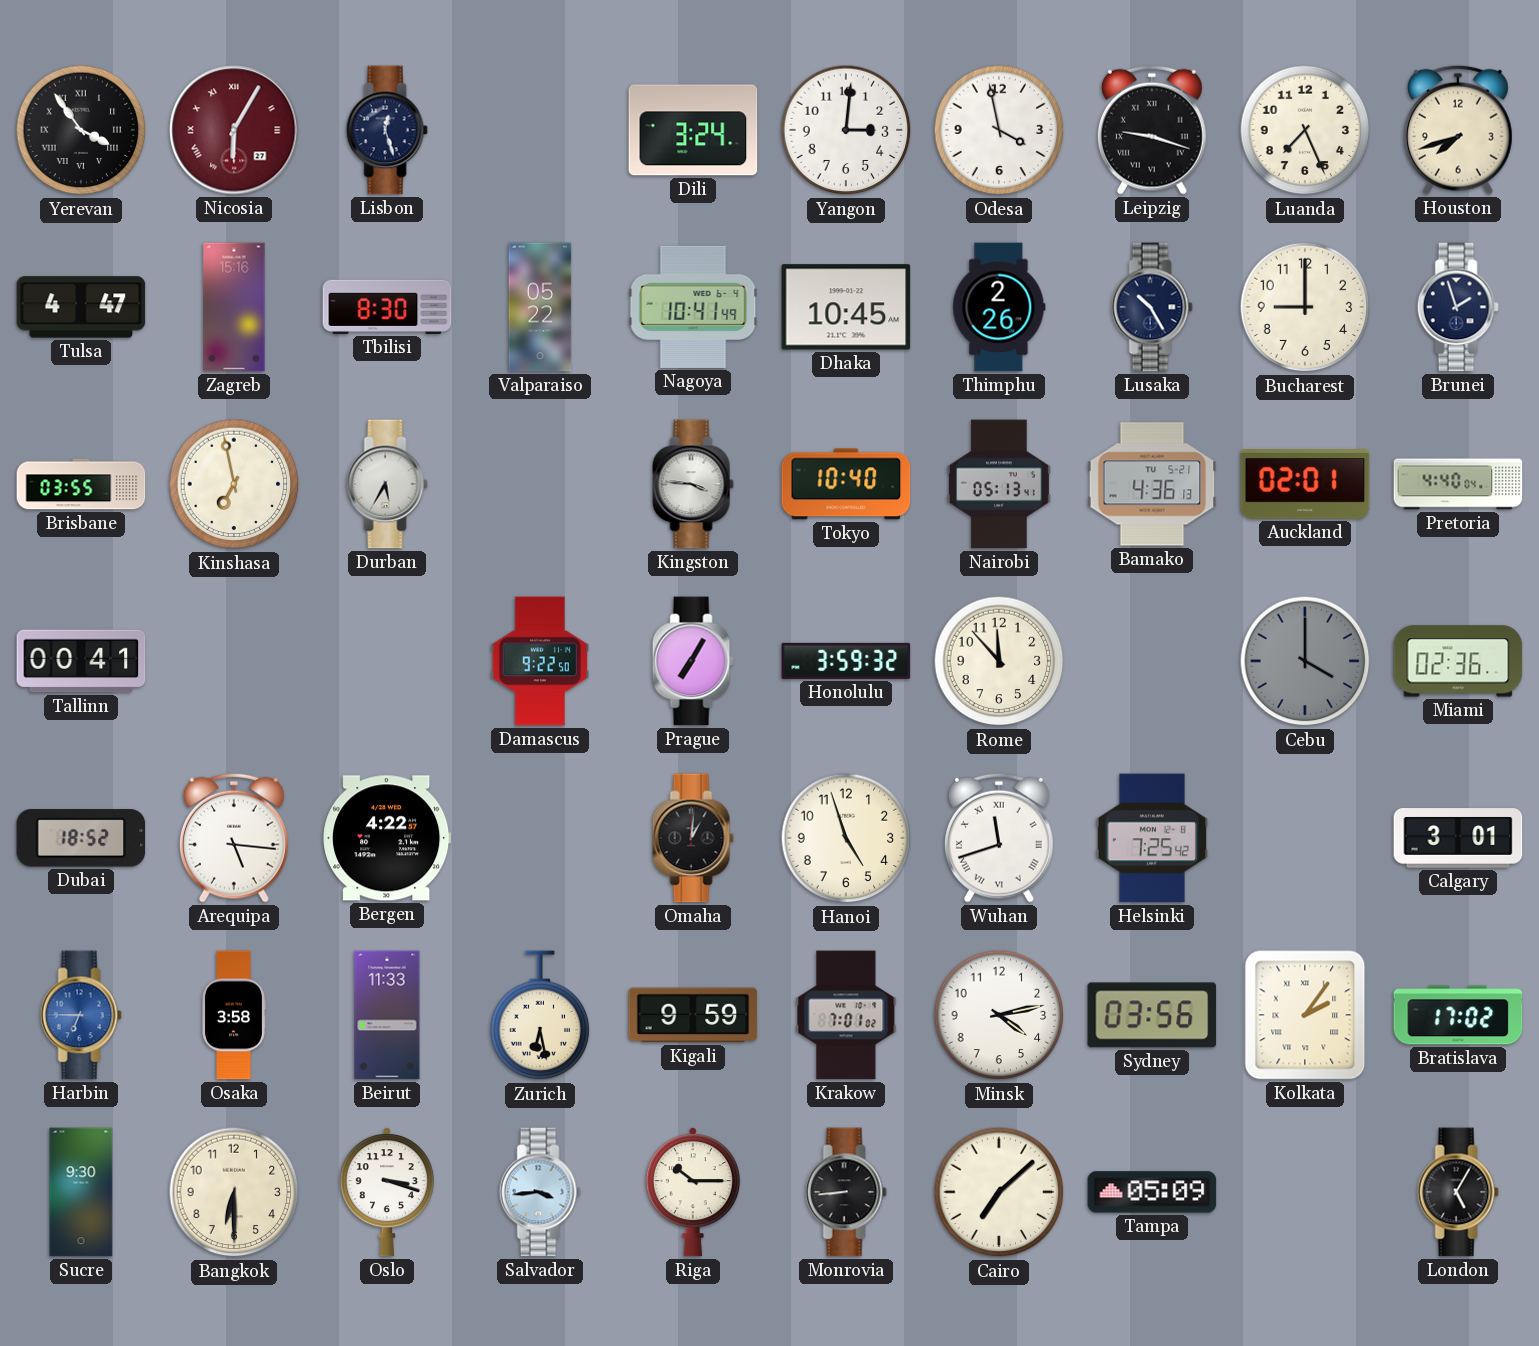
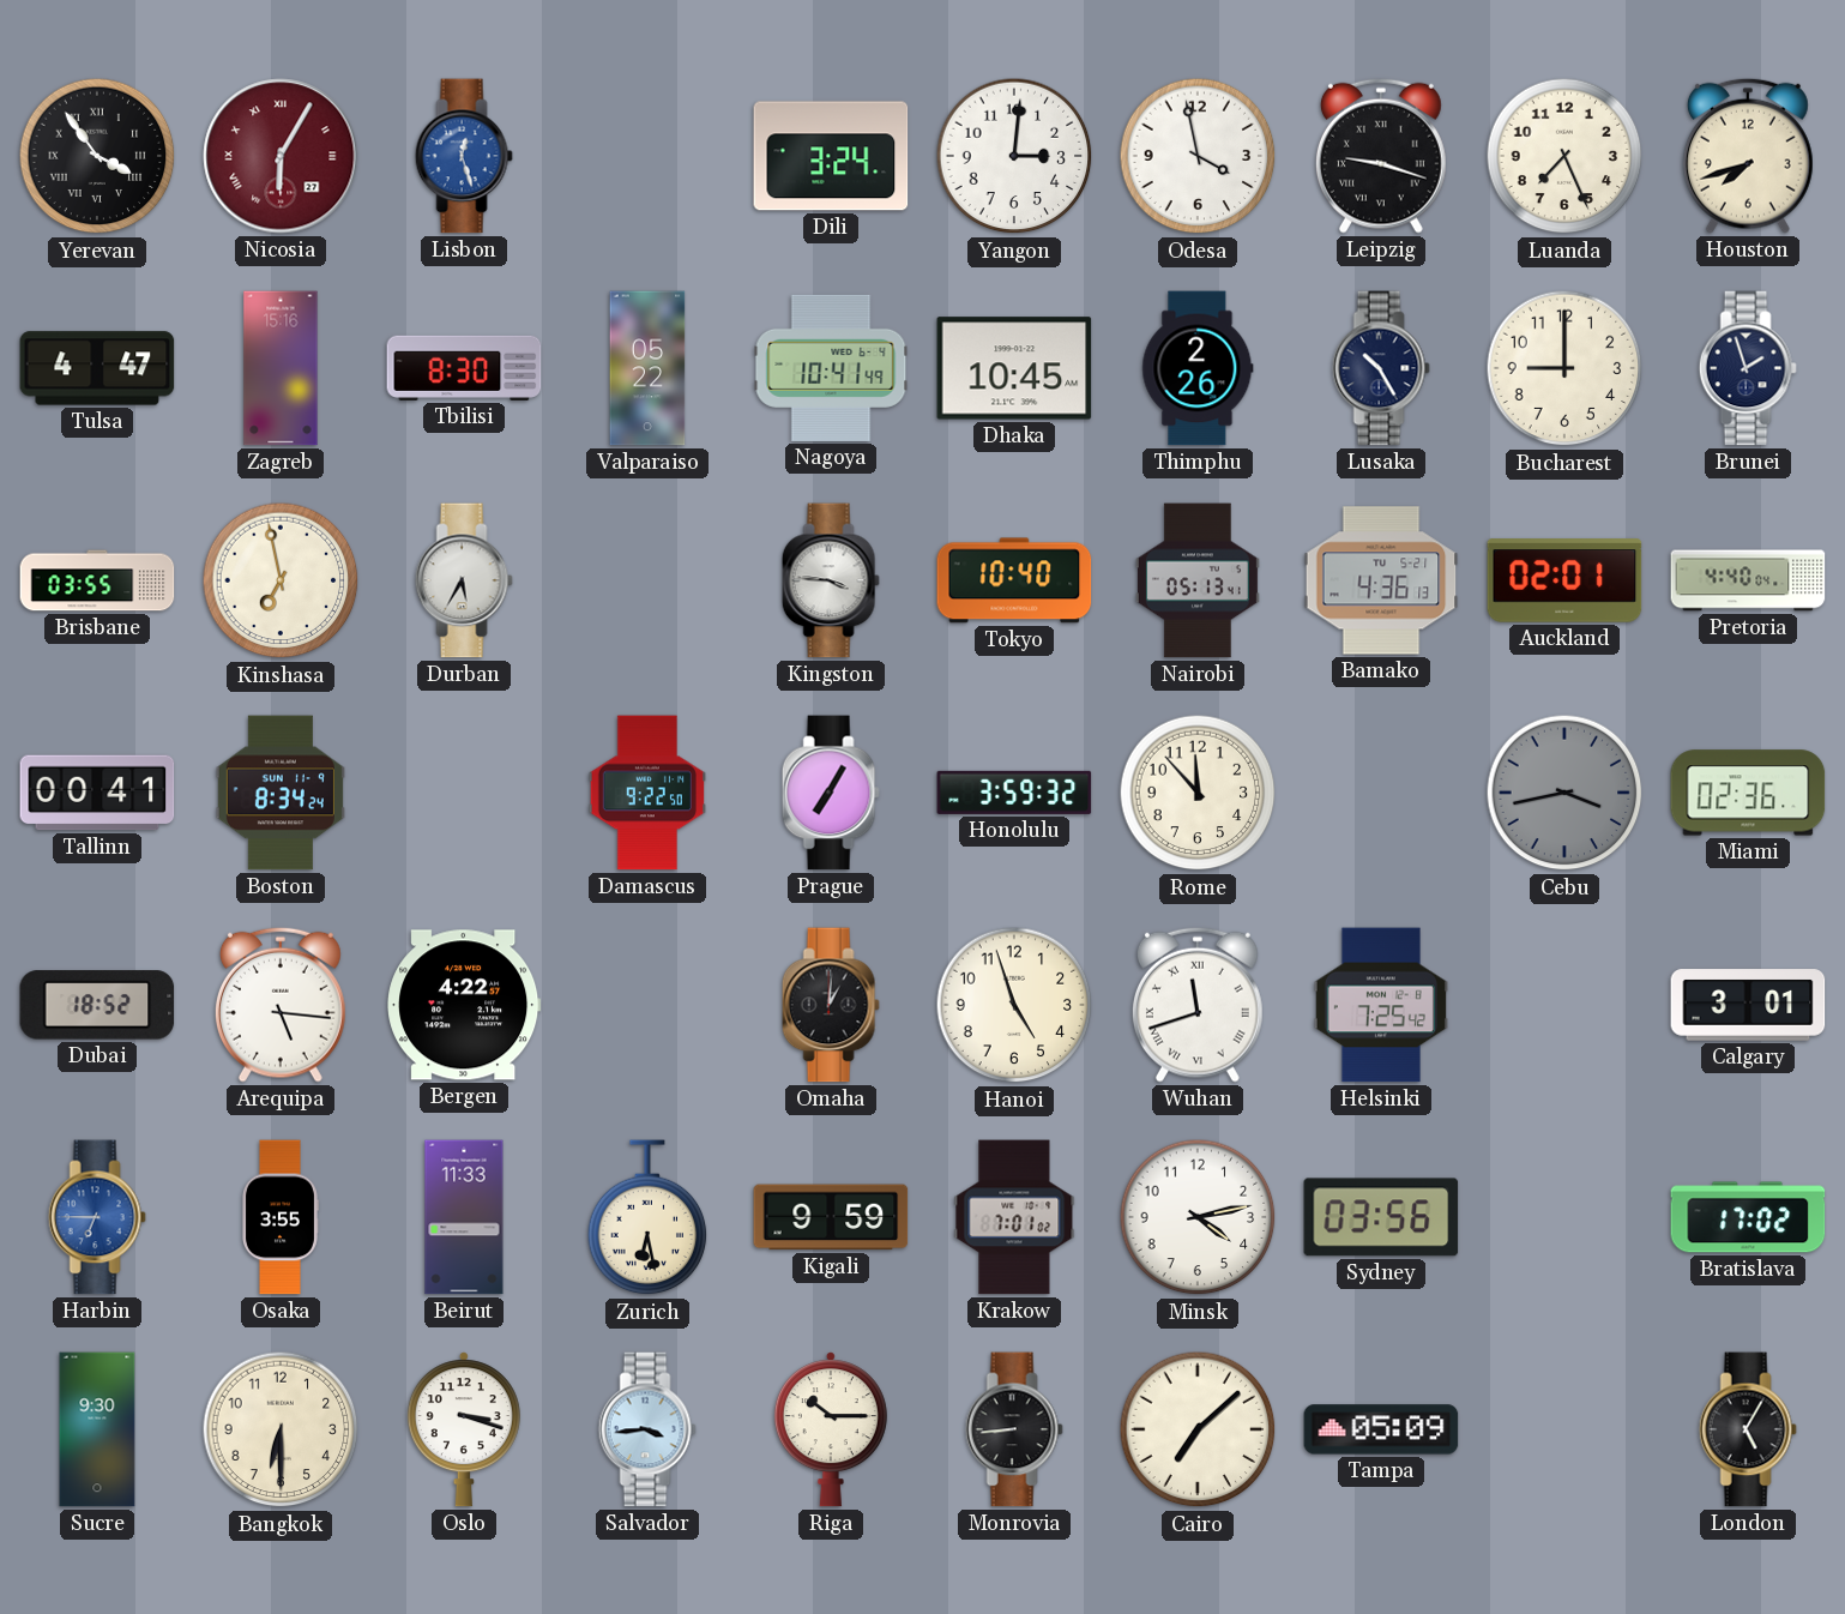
Lisbon dial: navy -> blue
Boston: none -> 8:34
Cebu: 4:00 -> 3:43
Osaka: 3:58 -> 3:55
Kolkata: 2:06 -> none
